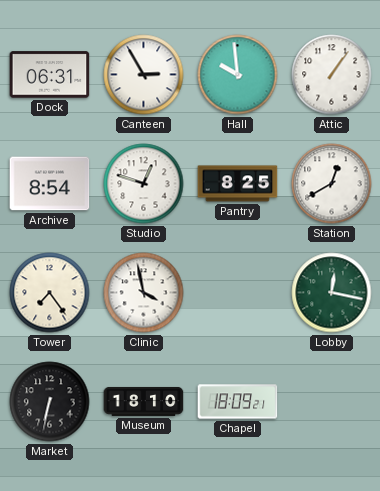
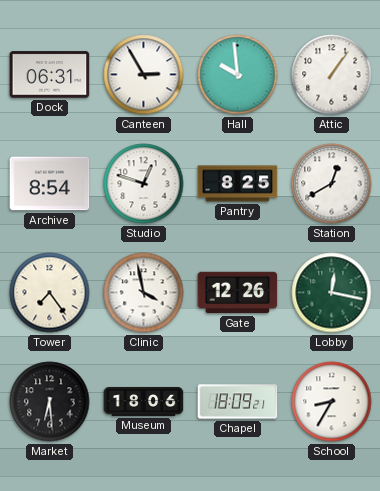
Gate: none -> 12:26
Market: 6:32 -> 6:29
Museum: 18:10 -> 18:06
School: none -> 8:35
